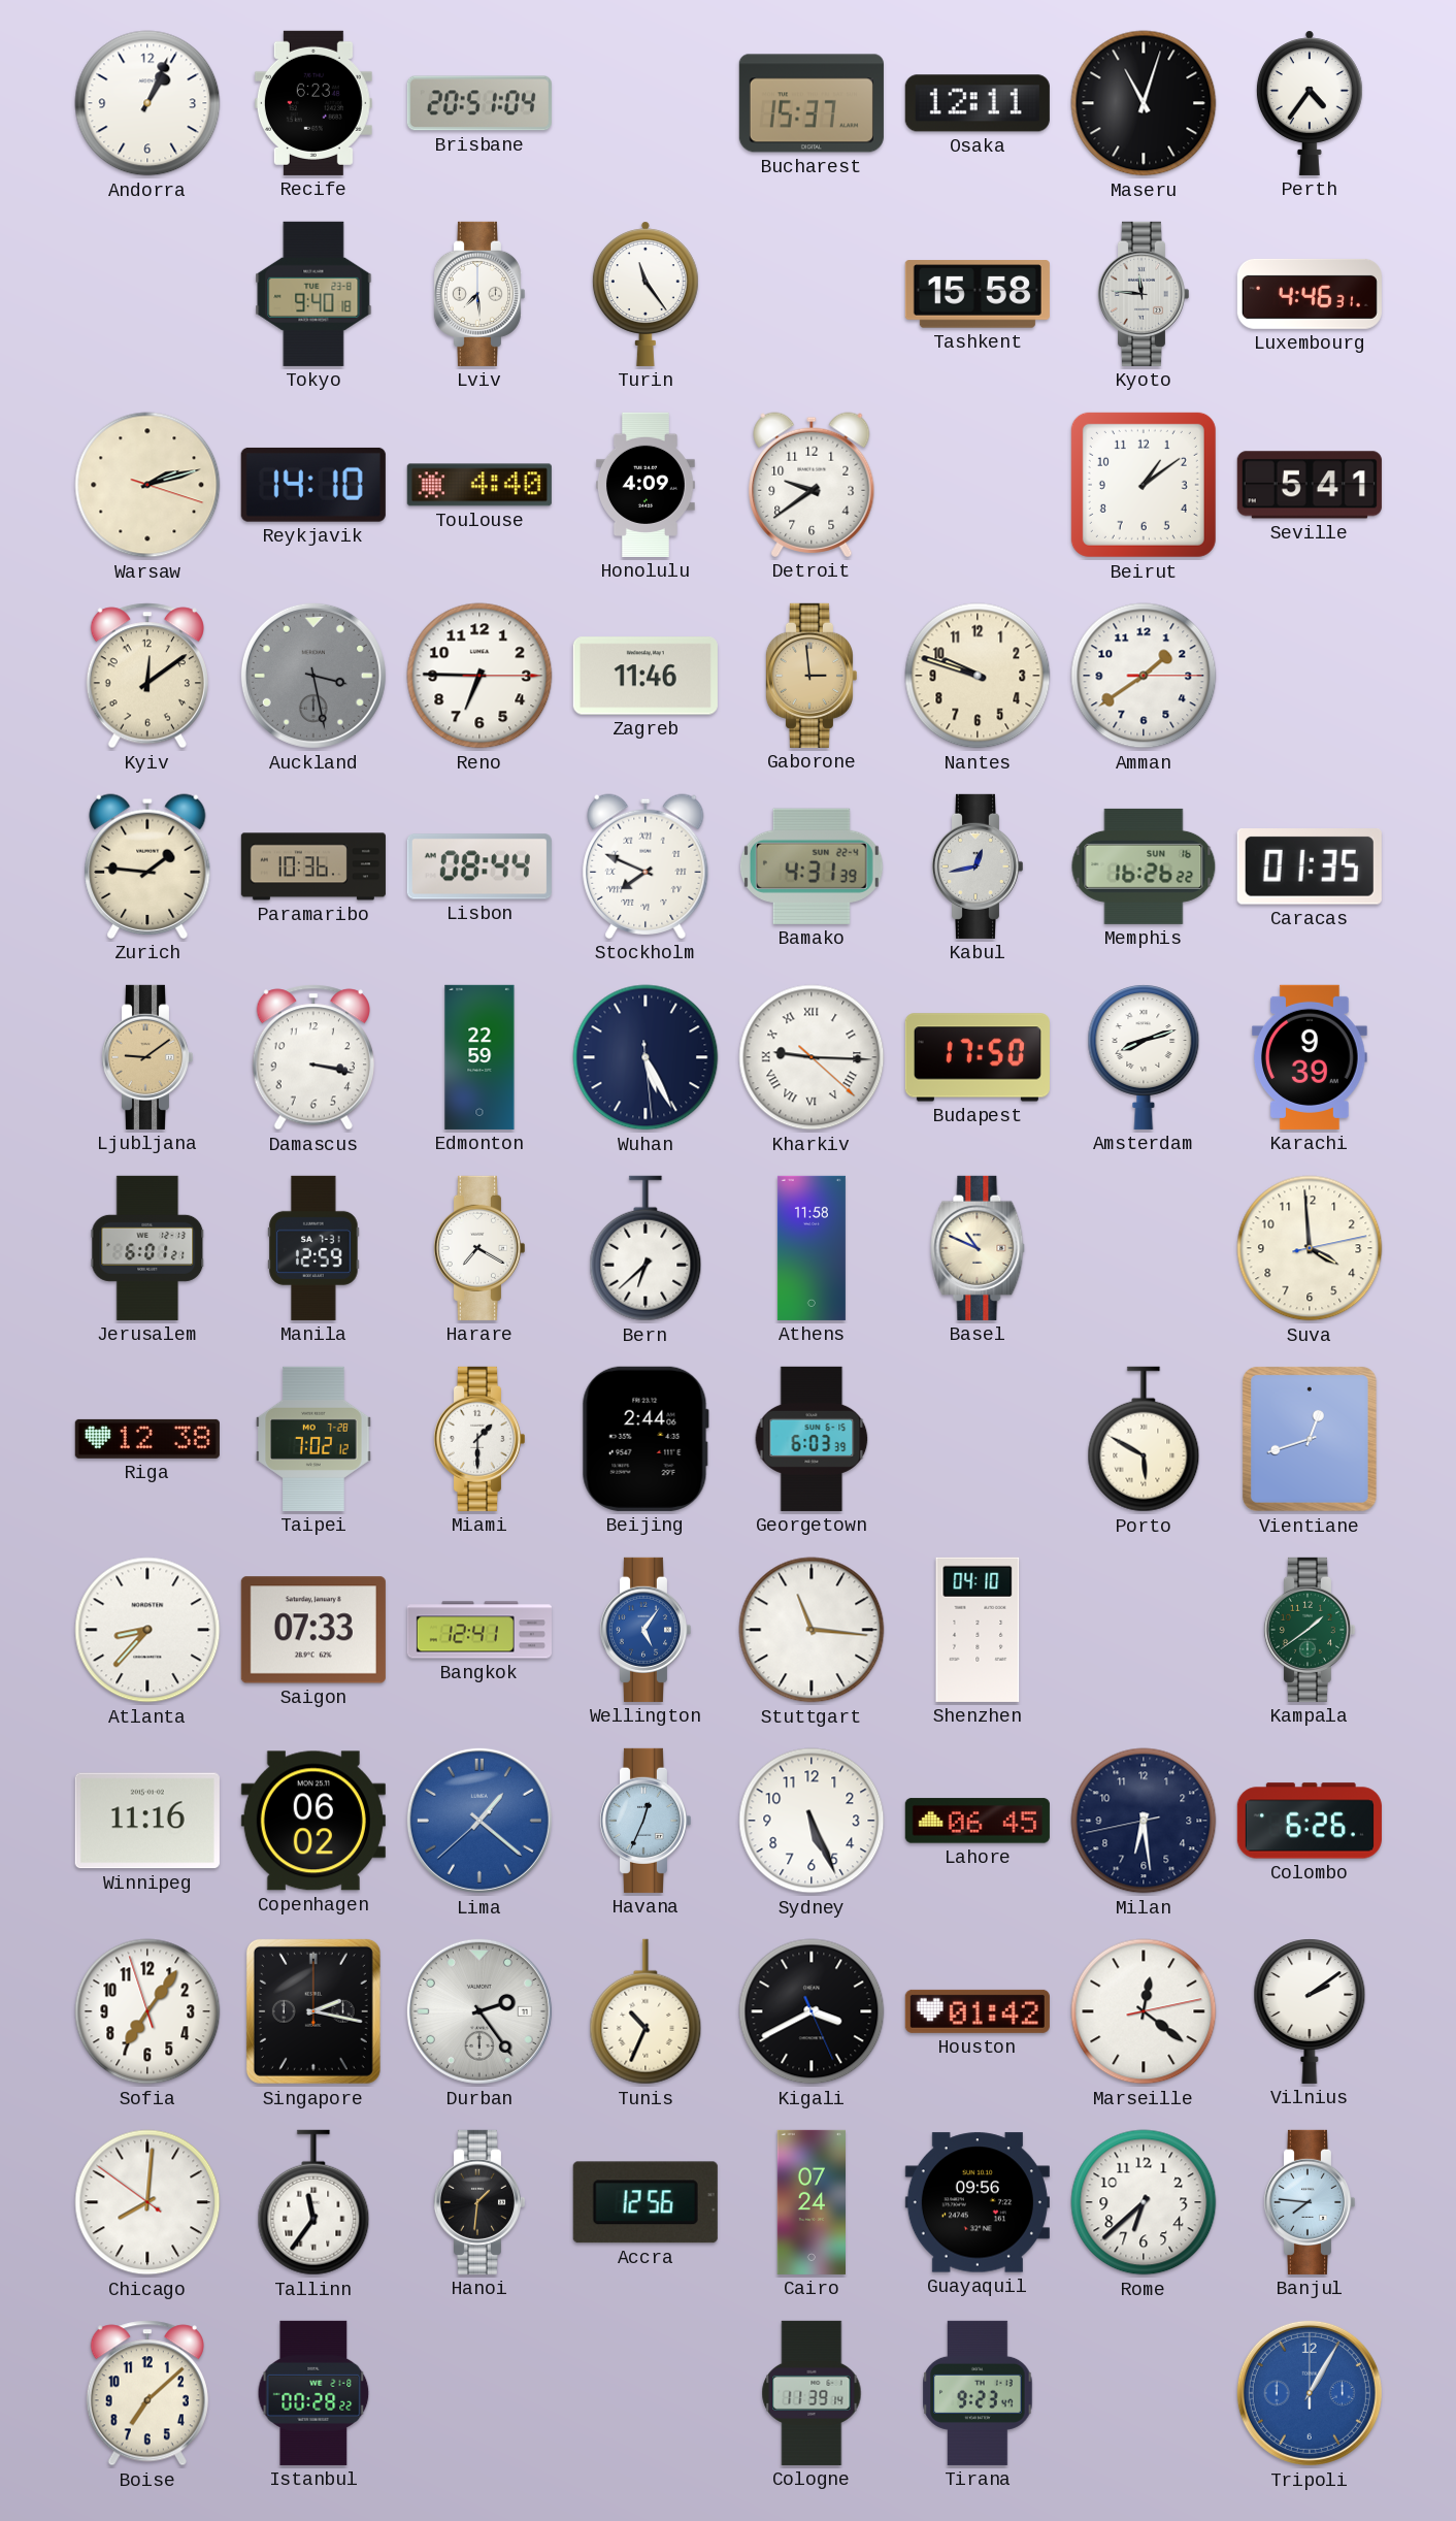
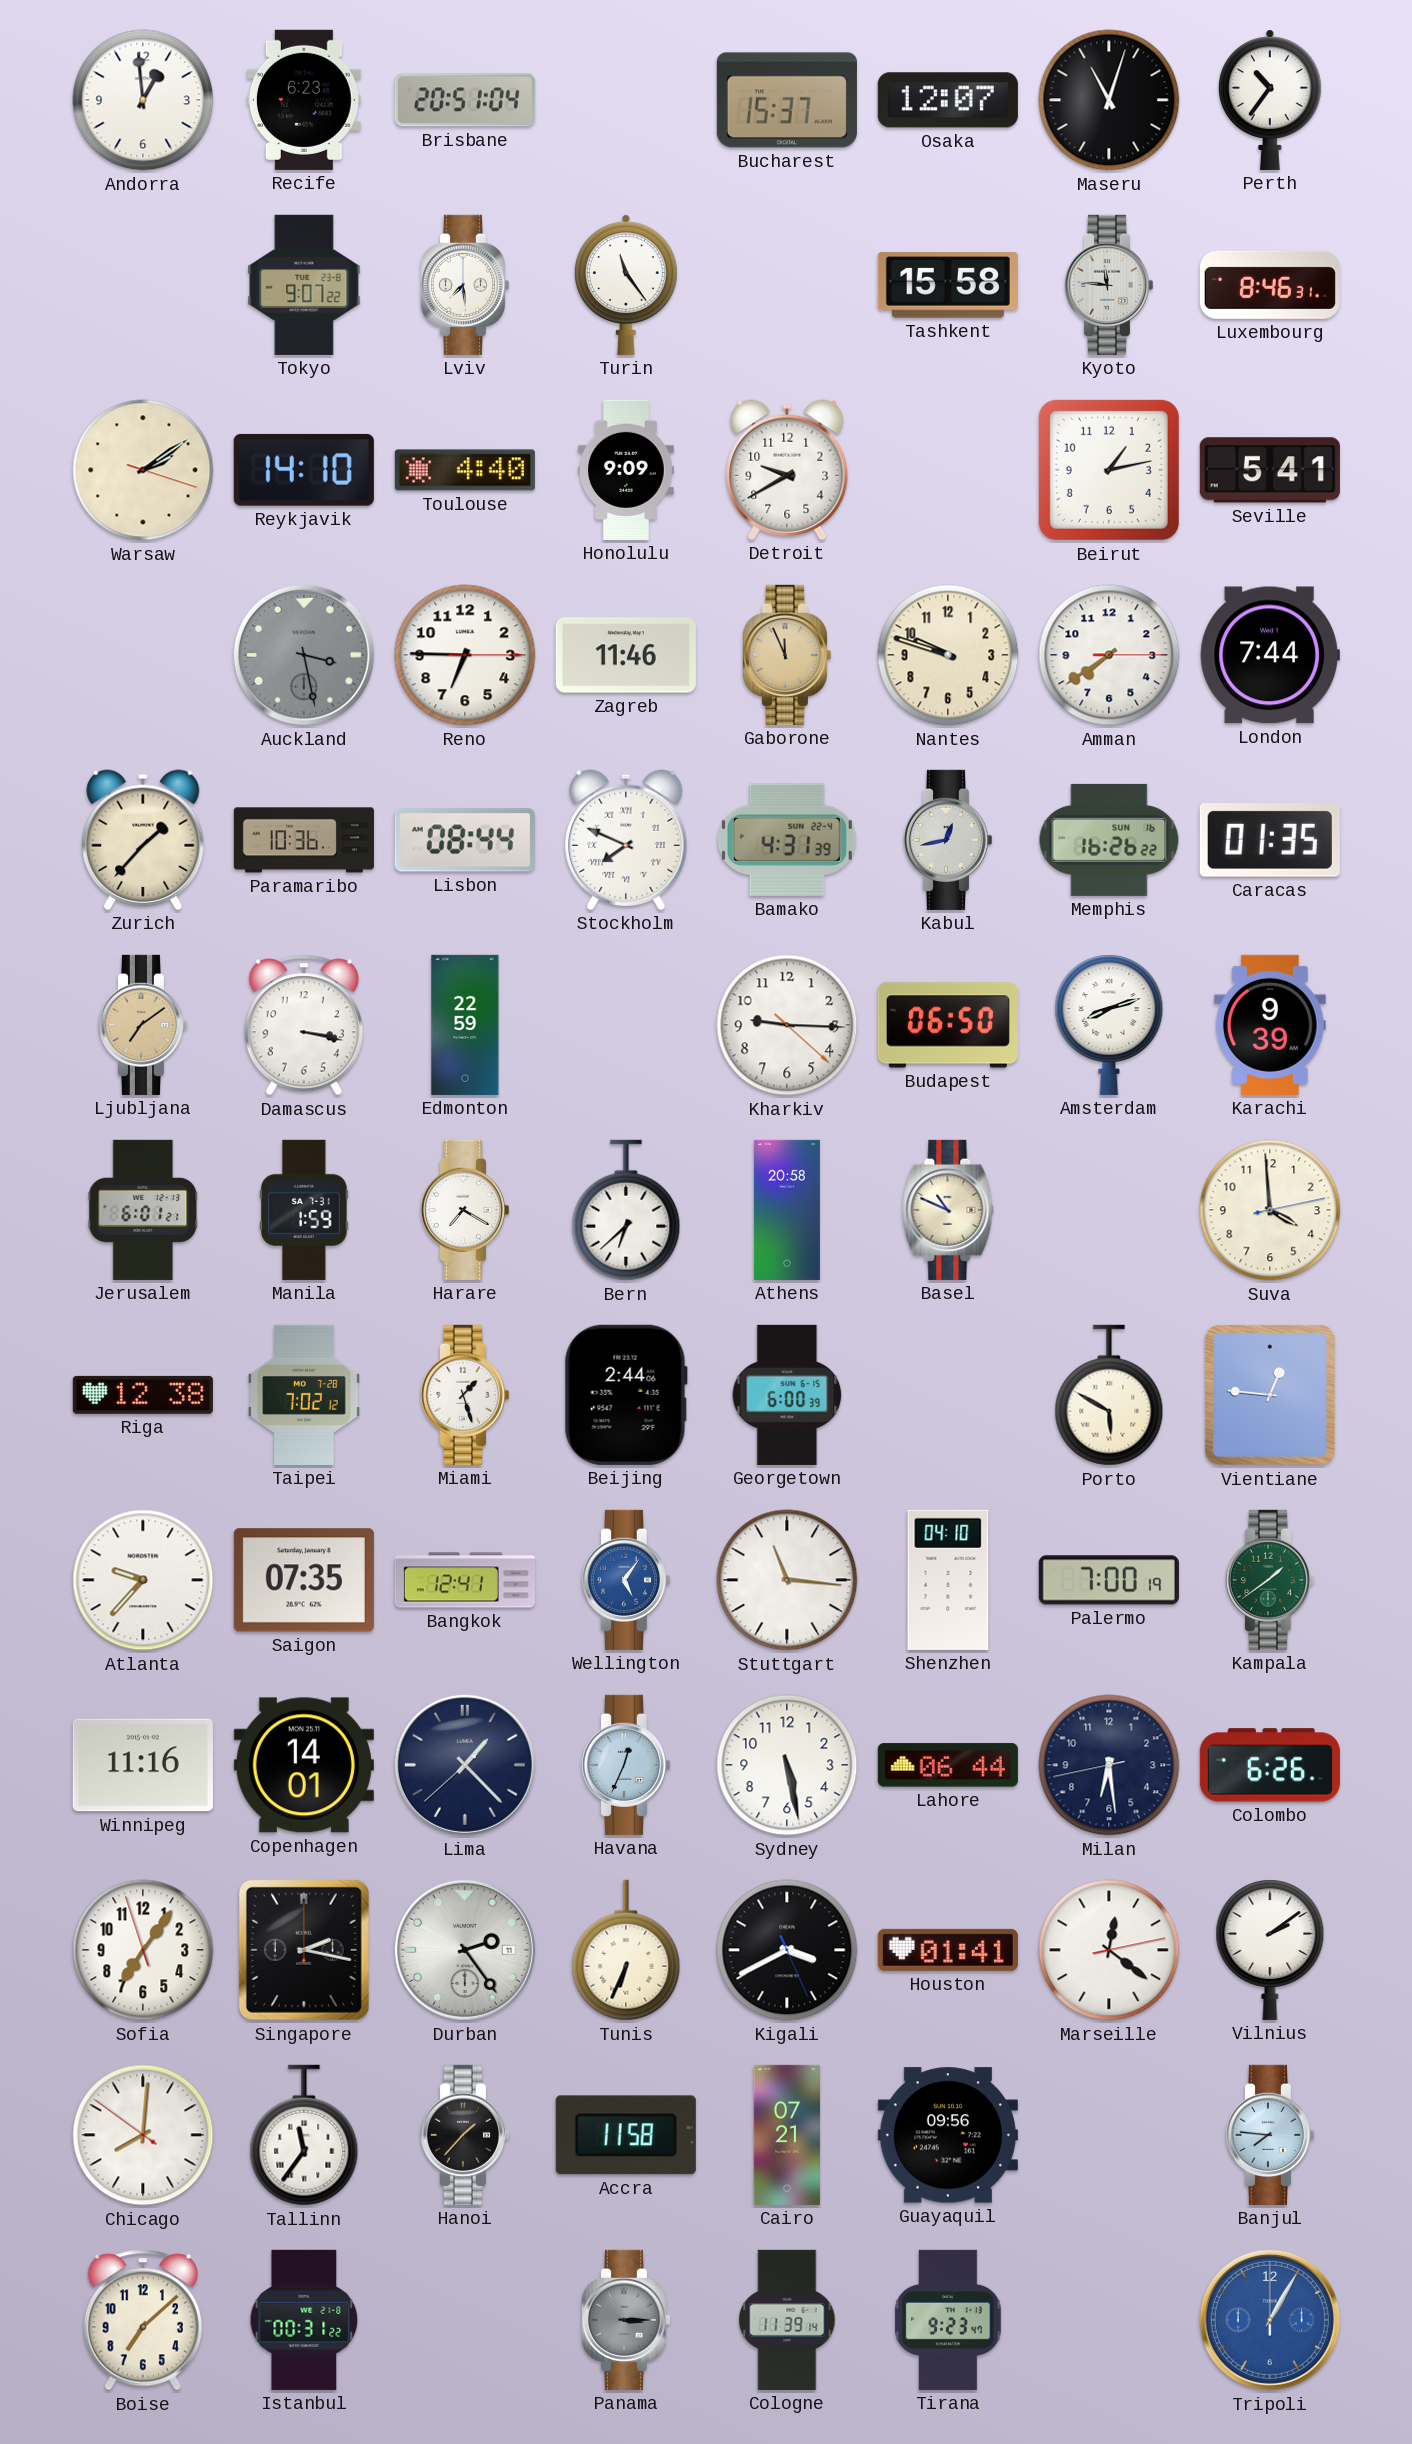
Andorra: 1:04 -> 12:59
Osaka: 12:11 -> 12:07
Perth: 4:36 -> 10:36
Tokyo: 9:40 -> 9:07
Luxembourg: 4:46 -> 8:46
Warsaw: 2:12 -> 2:09
Honolulu: 4:09 -> 9:09
Detroit: 9:39 -> 9:40
Beirut: 1:09 -> 1:13
Kyiv: 12:09 -> none
Gaborone: 2:59 -> 11:56
Amman: 1:39 -> 7:39
London: none -> 7:44
Zurich: 1:46 -> 1:37
Ljubljana: 9:09 -> 7:09
Wuhan: 5:25 -> none
Kharkiv numerals: Roman -> Arabic
Budapest: 17:50 -> 06:50
Manila: 12:59 -> 1:59
Athens: 11:58 -> 20:58
Miami: 1:30 -> 1:27
Georgetown: 6:03 -> 6:00
Vientiane: 12:42 -> 12:46
Atlanta: 8:37 -> 9:37
Saigon: 07:33 -> 07:35
Palermo: none -> 7:00
Copenhagen: 06:02 -> 14:01
Lima: 1:21 -> 1:22
Lima dial: blue -> navy
Sydney: 5:26 -> 5:28
Lahore: 06:45 -> 06:44
Tunis: 10:34 -> 6:34
Houston: 01:42 -> 01:41
Hanoi: 1:31 -> 1:37
Accra: 12:56 -> 11:58
Cairo: 07:24 -> 07:21
Rome: 6:38 -> none
Istanbul: 00:28 -> 00:31
Panama: none -> 3:15
